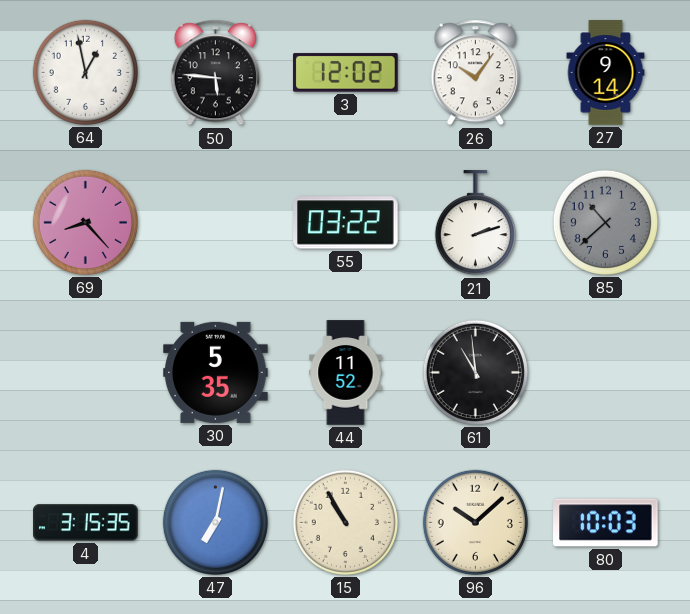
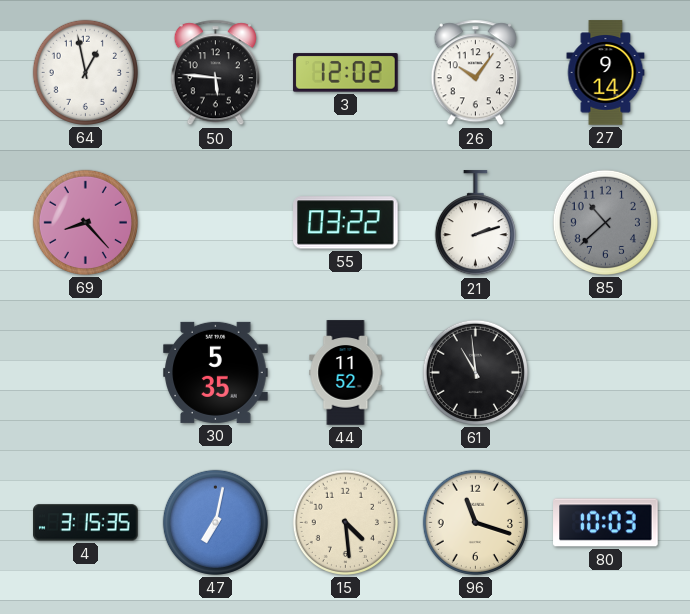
15: 10:55 -> 4:29
96: 10:08 -> 11:18
